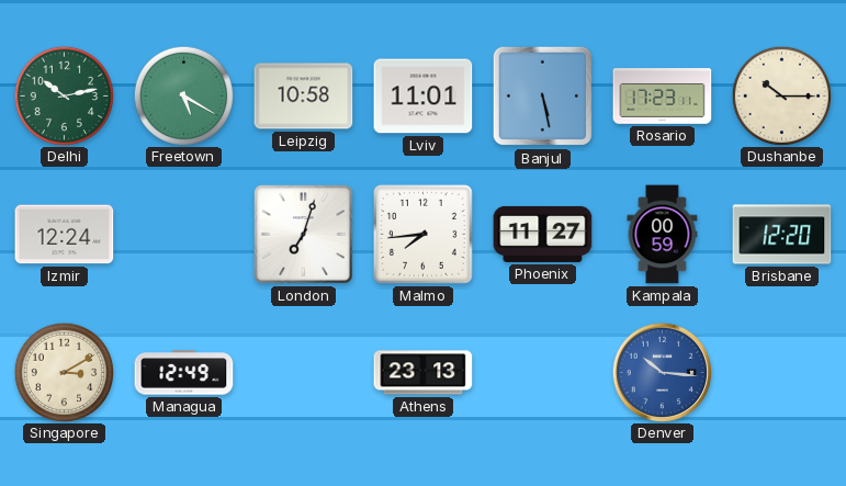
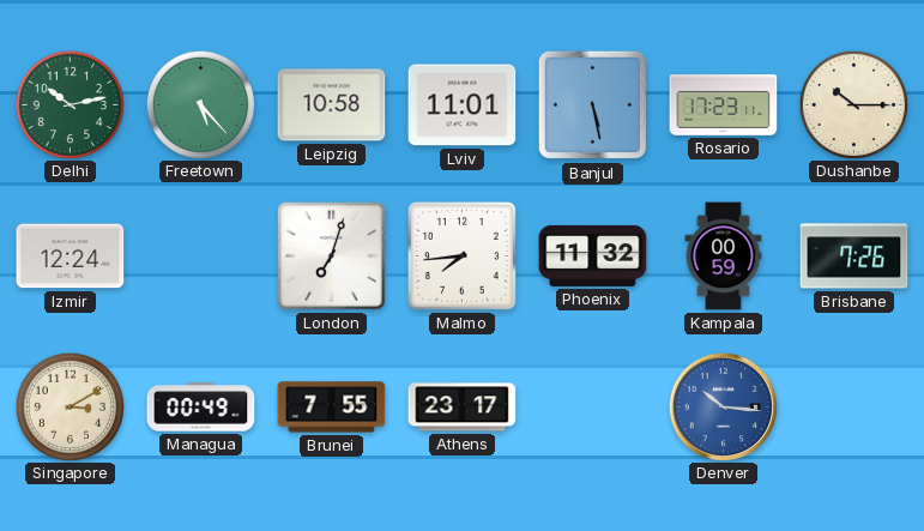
Freetown: 5:20 -> 5:23
Phoenix: 11:27 -> 11:32
Brisbane: 12:20 -> 7:26
Managua: 12:49 -> 00:49
Brunei: none -> 7:55
Athens: 23:13 -> 23:17
